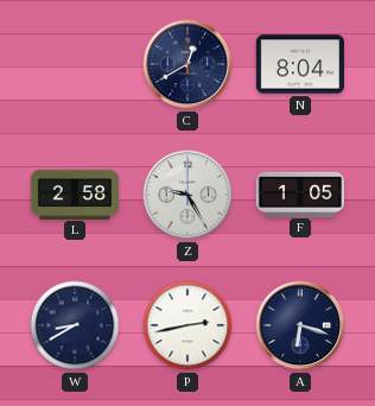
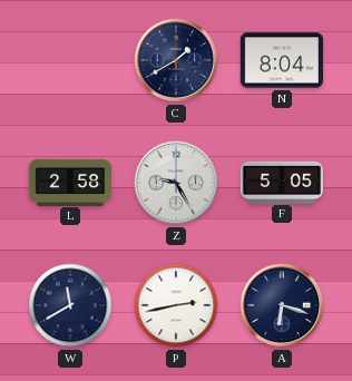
C: 12:40 -> 1:40
F: 1:05 -> 5:05
W: 8:40 -> 11:40
